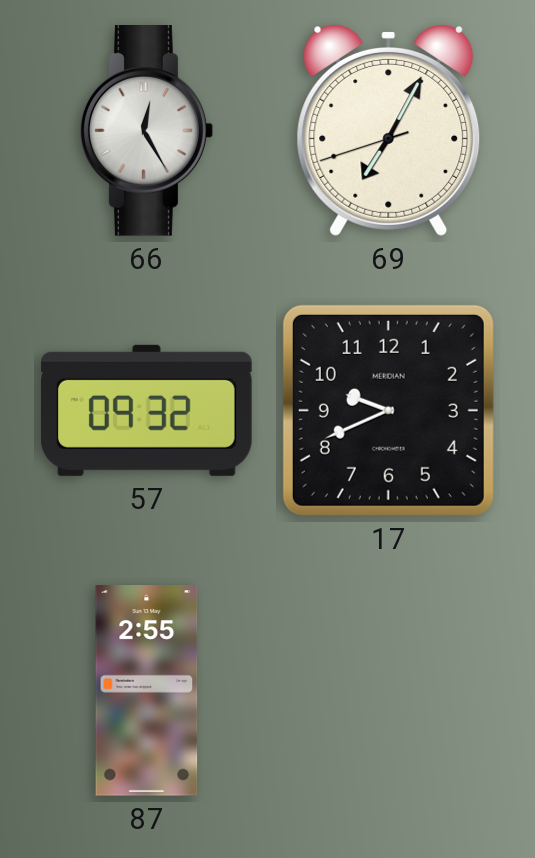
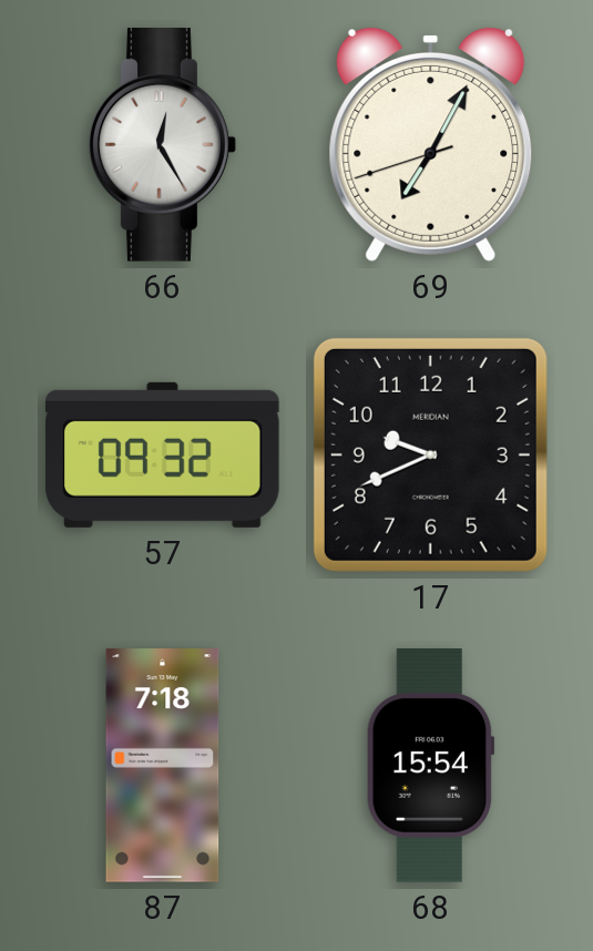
87: 2:55 -> 7:18
68: none -> 15:54
